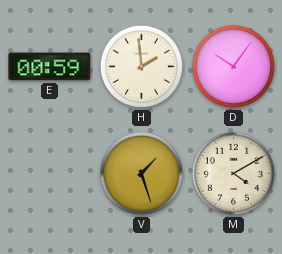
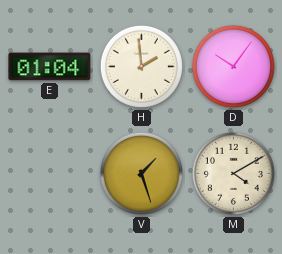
E: 00:59 -> 01:04
